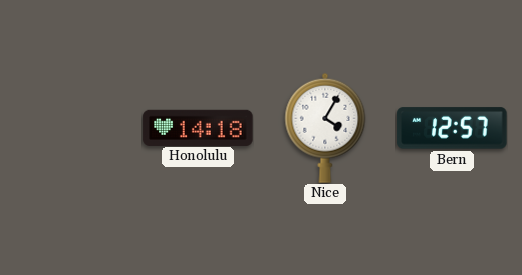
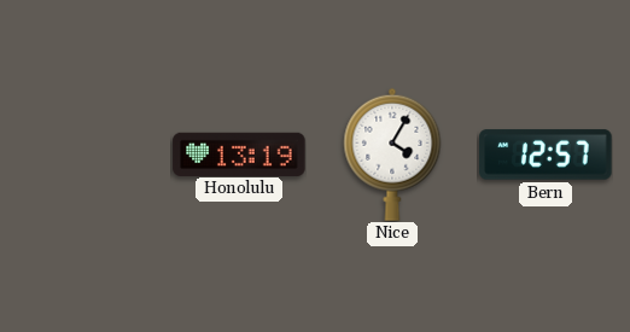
Honolulu: 14:18 -> 13:19
